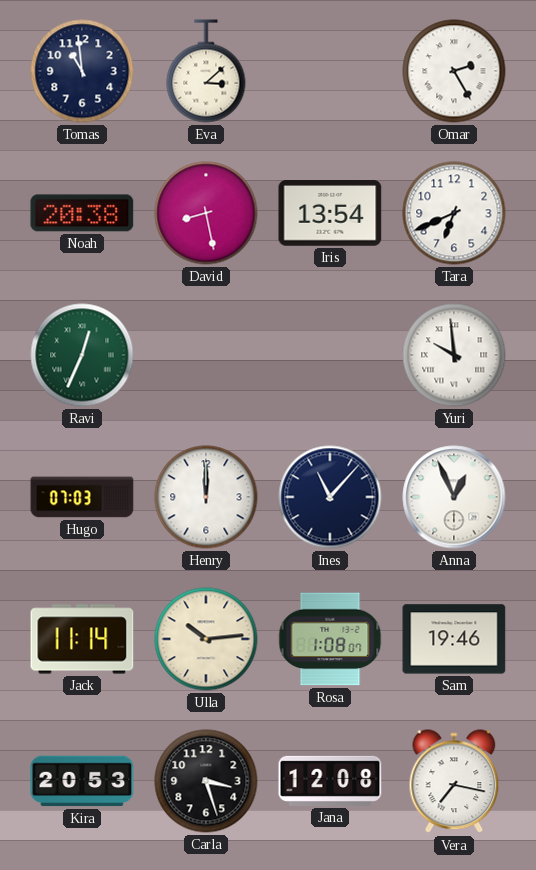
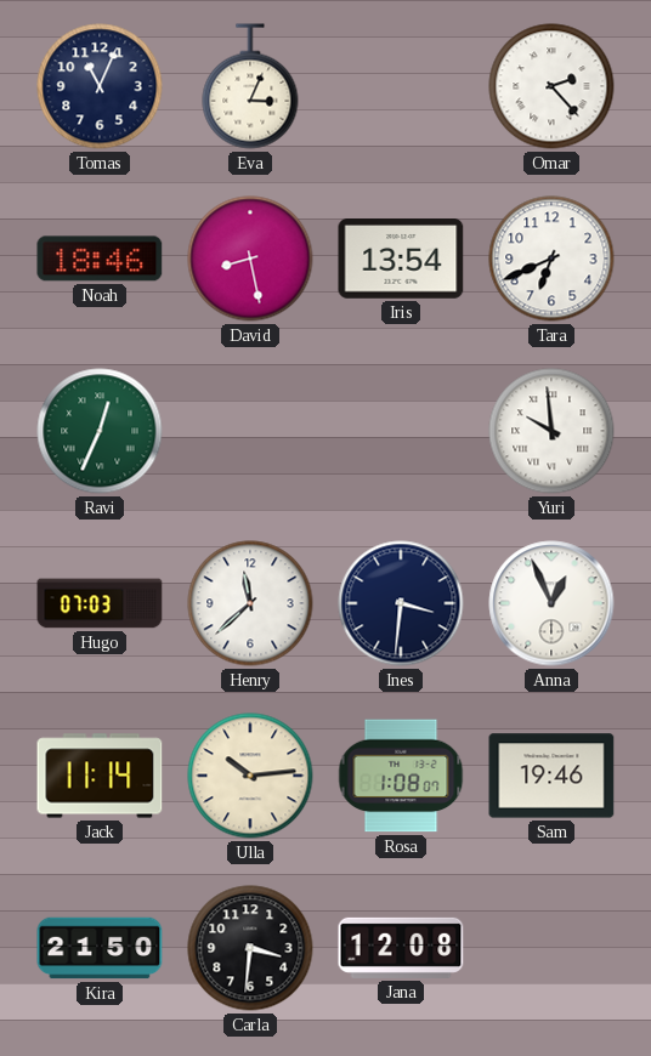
Tomas: 10:59 -> 11:04
Eva: 3:08 -> 3:04
Omar: 2:25 -> 2:23
Noah: 20:38 -> 18:46
Henry: 12:00 -> 11:38
Ines: 11:07 -> 3:31
Kira: 20:53 -> 21:50
Carla: 3:27 -> 3:31
Vera: 7:17 -> none
